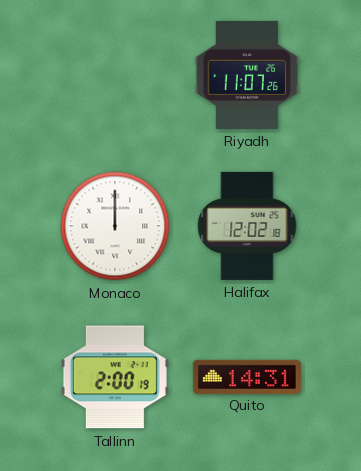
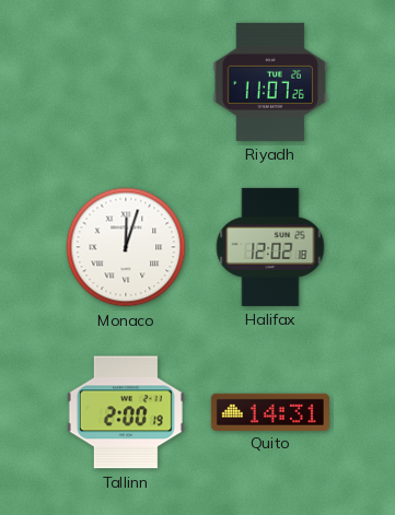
Monaco: 12:00 -> 12:03
